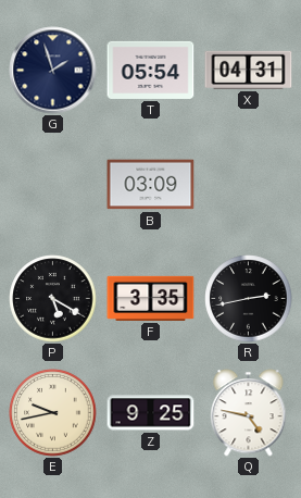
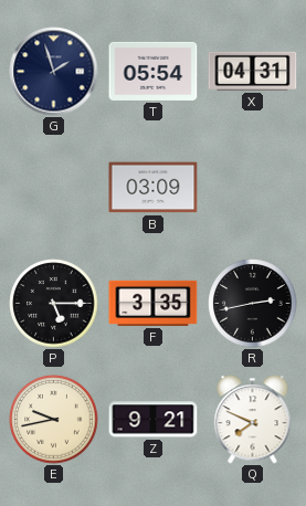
P: 5:20 -> 5:15
Z: 9:25 -> 9:21
Q: 4:47 -> 7:49
